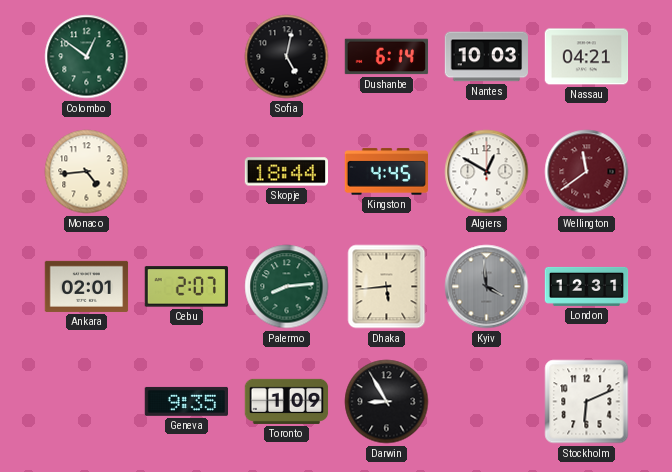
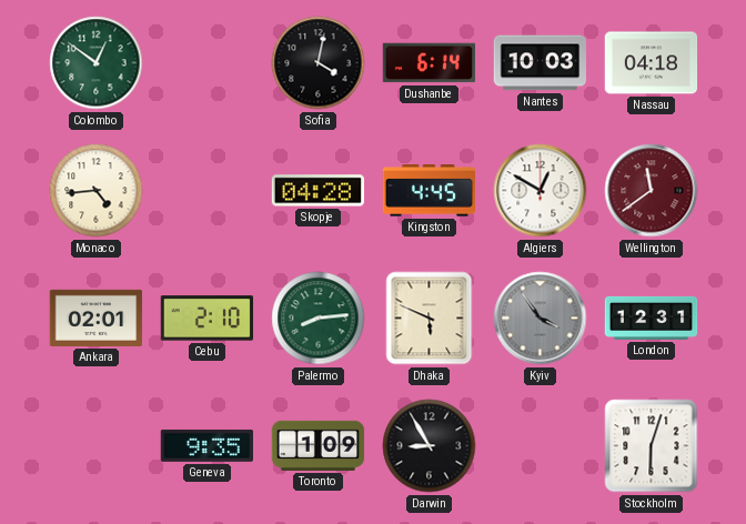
Sofia: 5:02 -> 4:02
Nassau: 04:21 -> 04:18
Skopje: 18:44 -> 04:28
Cebu: 2:07 -> 2:10
Dhaka: 5:44 -> 5:49
Kyiv: 3:59 -> 3:54
Stockholm: 6:11 -> 6:03
